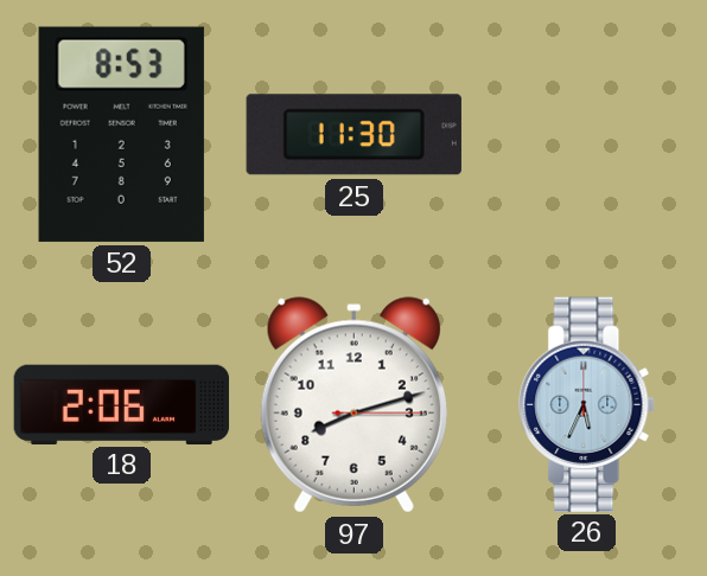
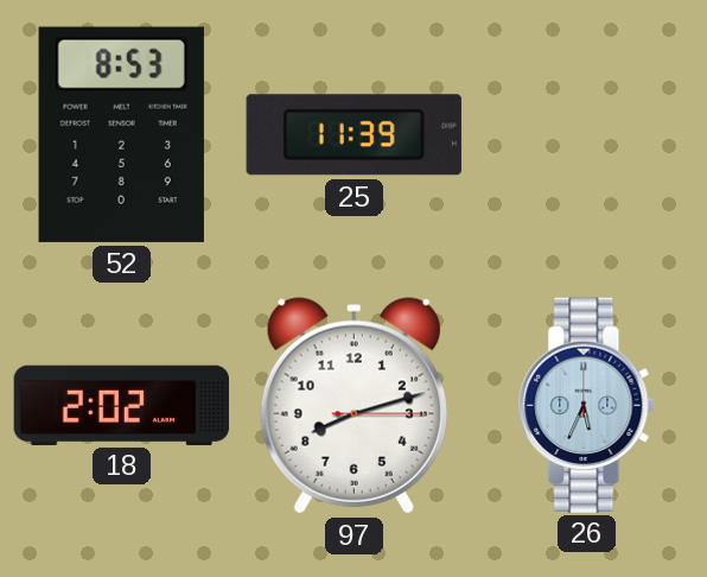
25: 11:30 -> 11:39
18: 2:06 -> 2:02
